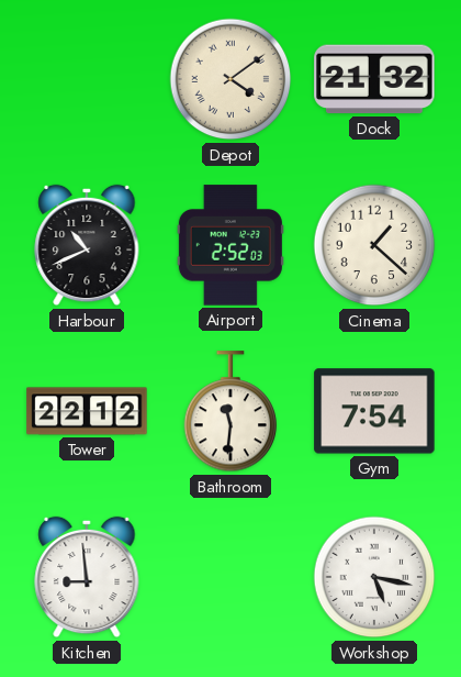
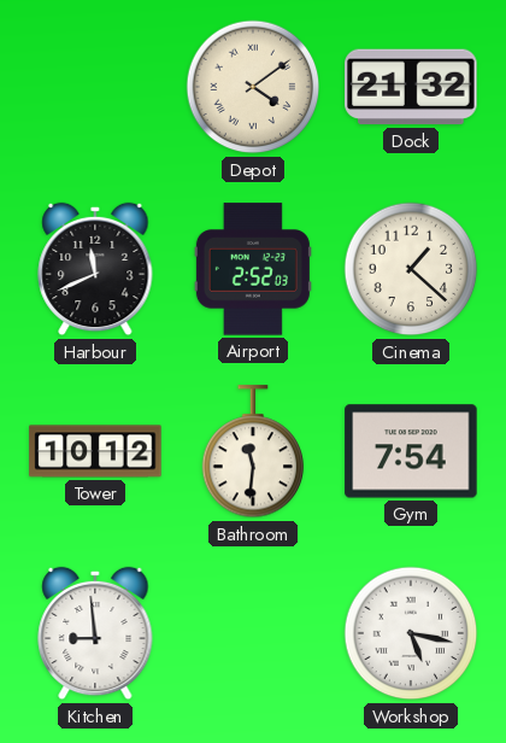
Harbour: 10:41 -> 11:41
Tower: 22:12 -> 10:12
